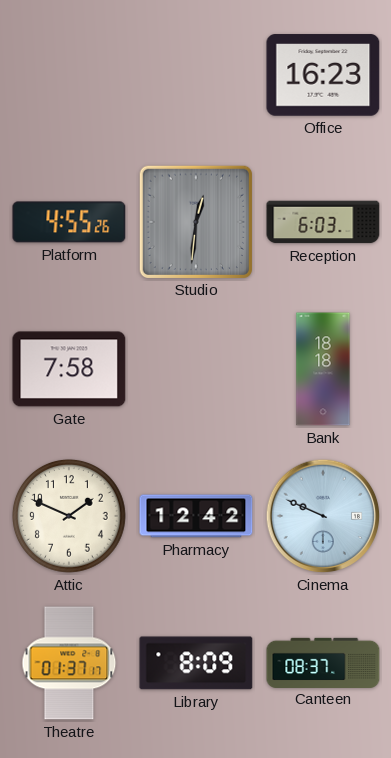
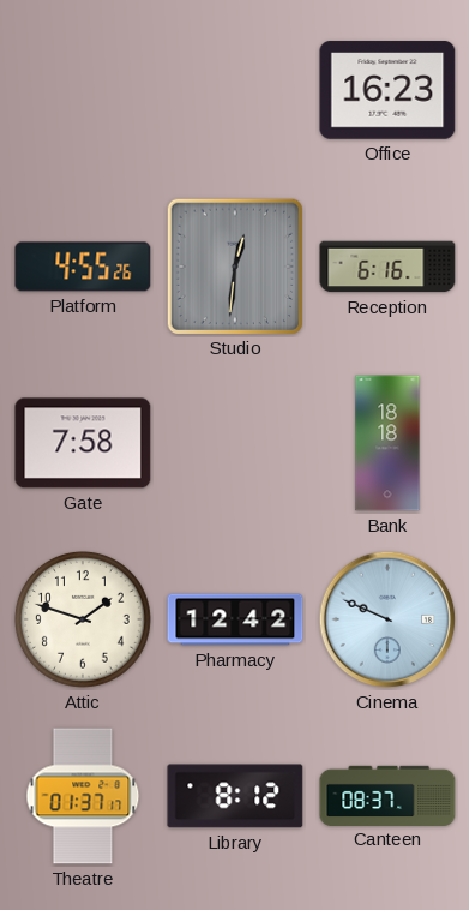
Reception: 6:03 -> 6:16
Attic: 1:49 -> 1:48
Library: 8:09 -> 8:12
